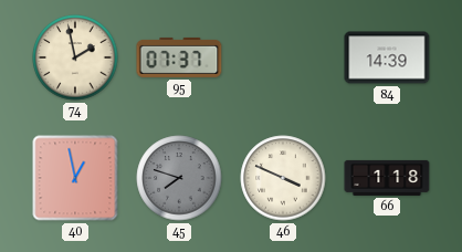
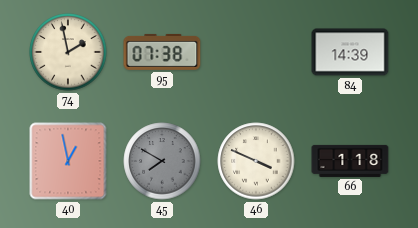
95: 07:37 -> 07:38
45: 7:48 -> 7:50
